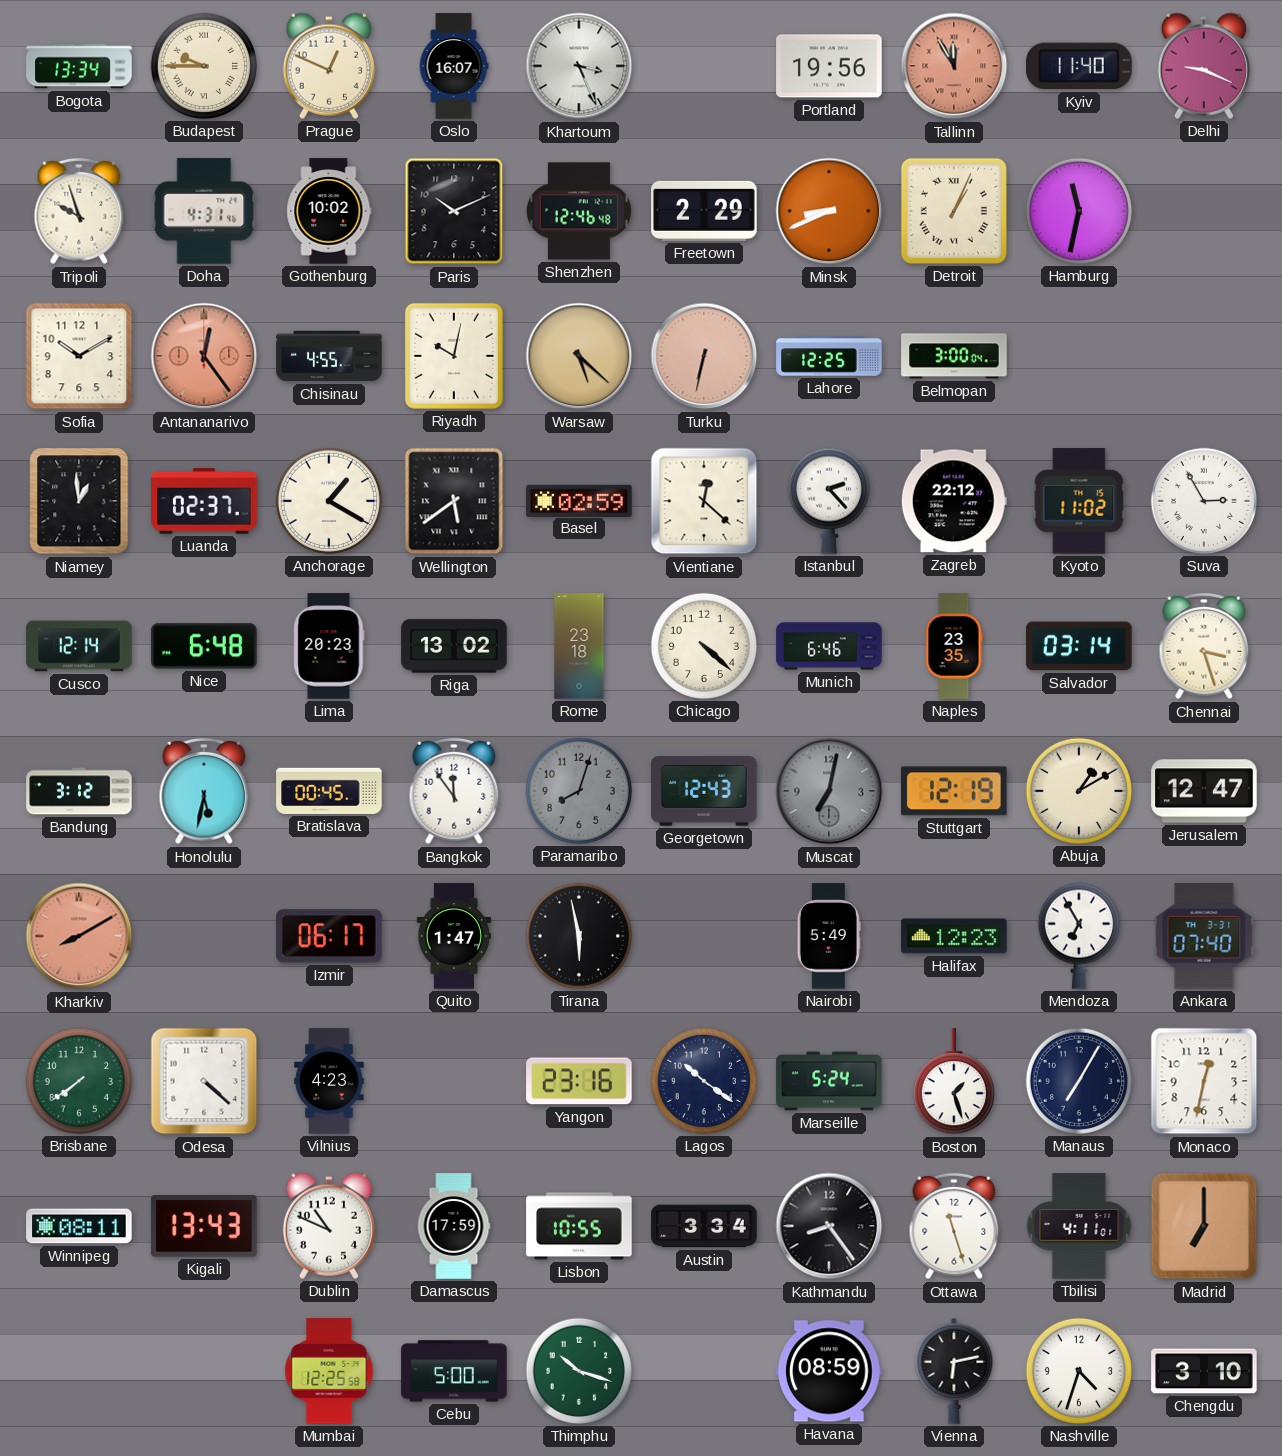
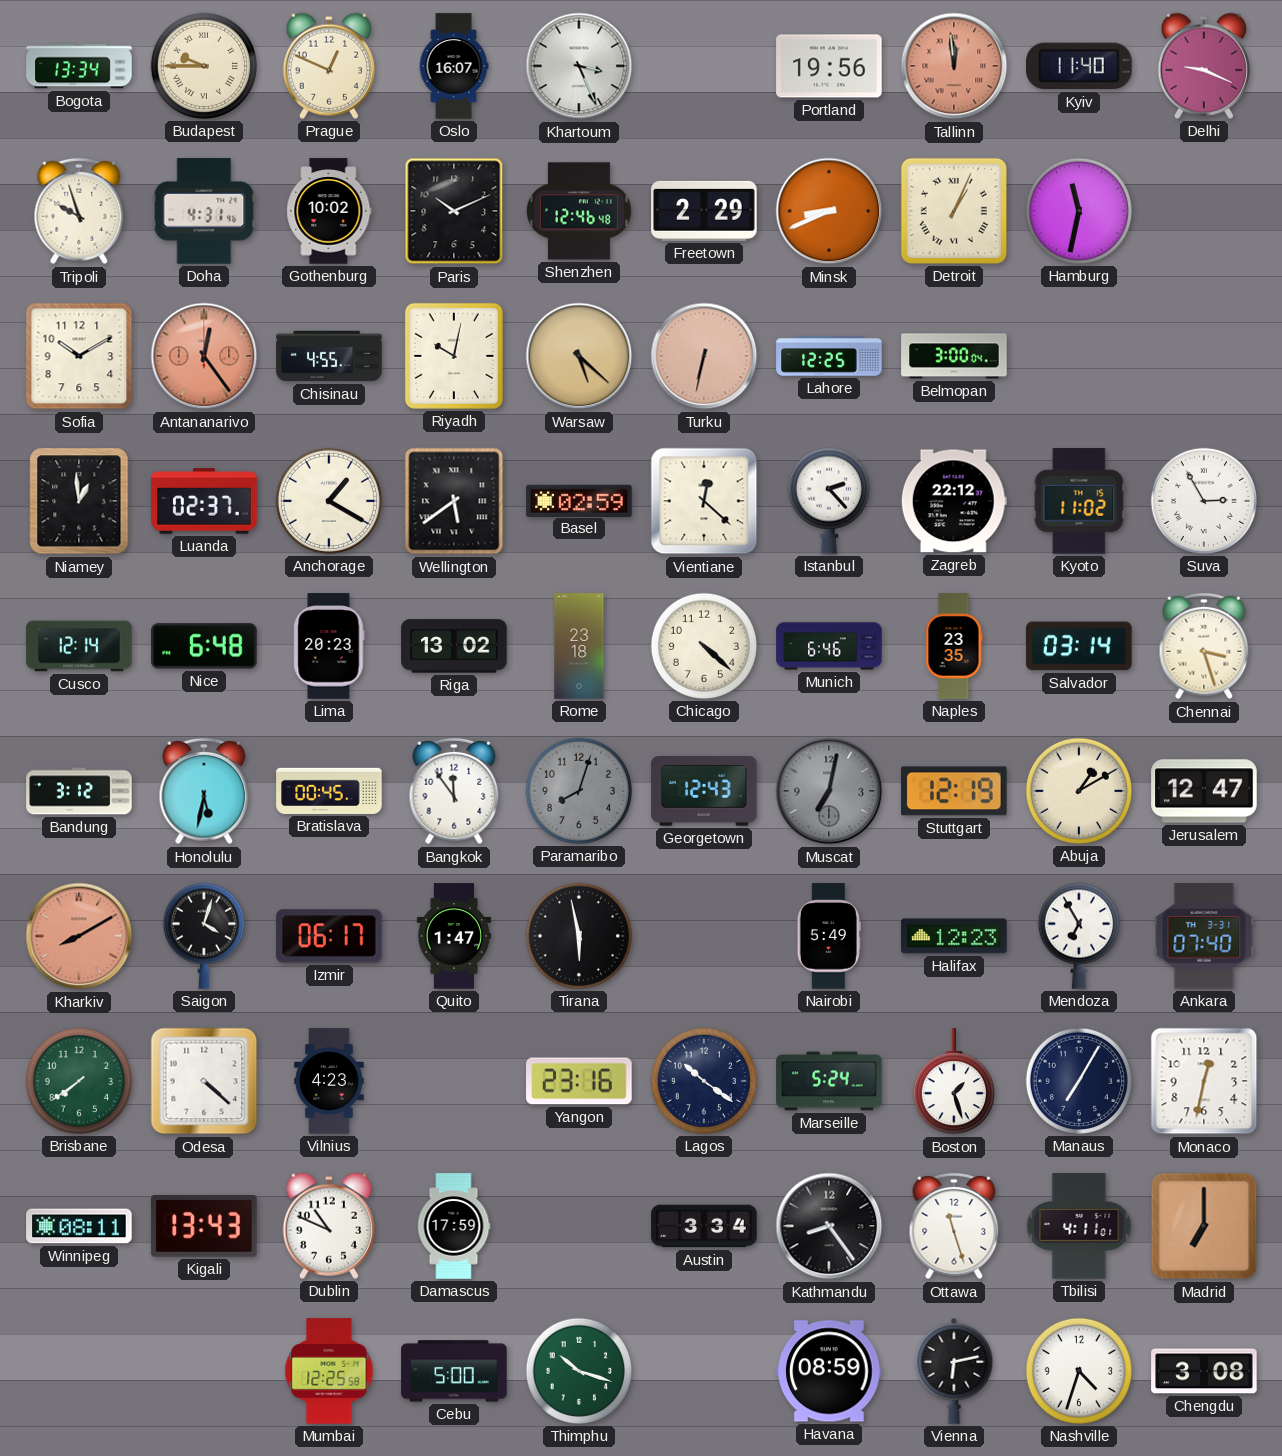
Tallinn: 11:55 -> 11:59
Saigon: none -> 4:03
Lisbon: 10:55 -> none
Chengdu: 3:10 -> 3:08
